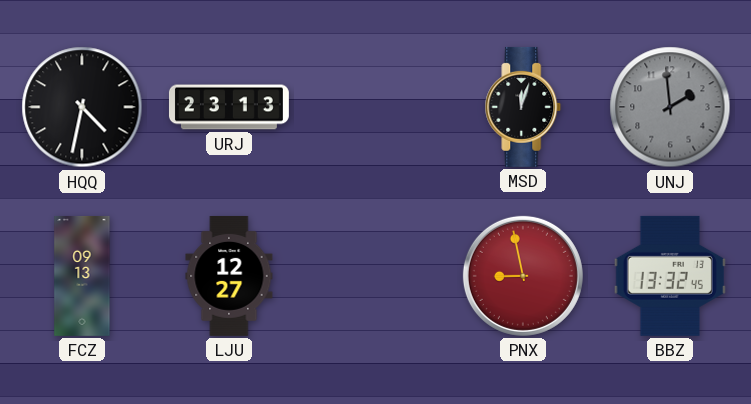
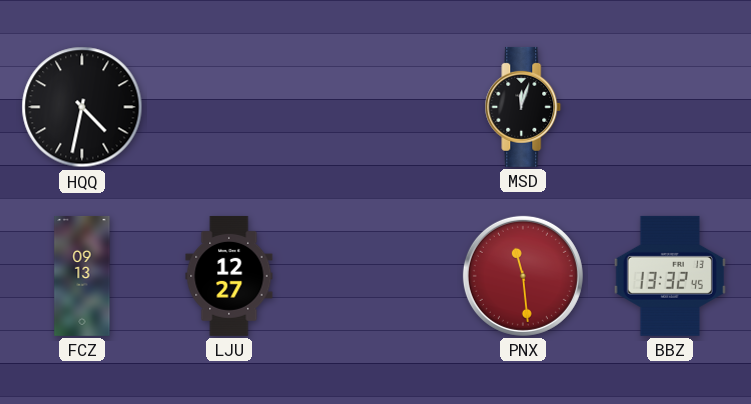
URJ: 23:13 -> none
UNJ: 1:59 -> none
PNX: 8:58 -> 11:29
